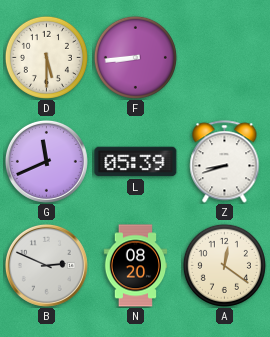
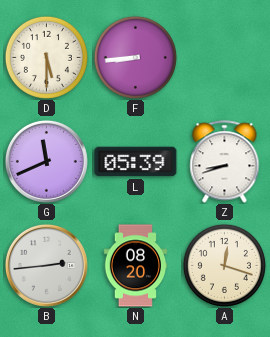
B: 2:49 -> 2:44
A: 12:21 -> 12:18
